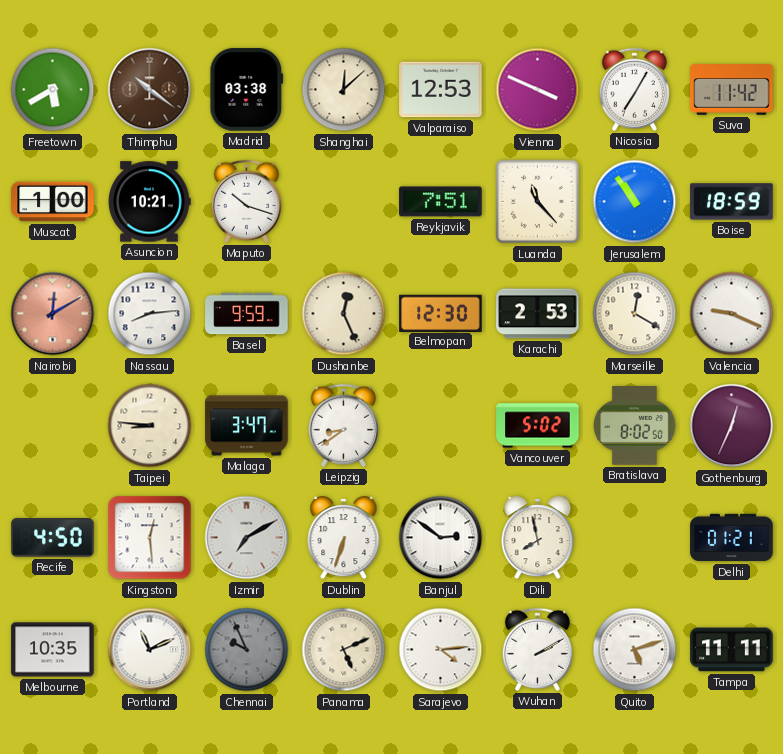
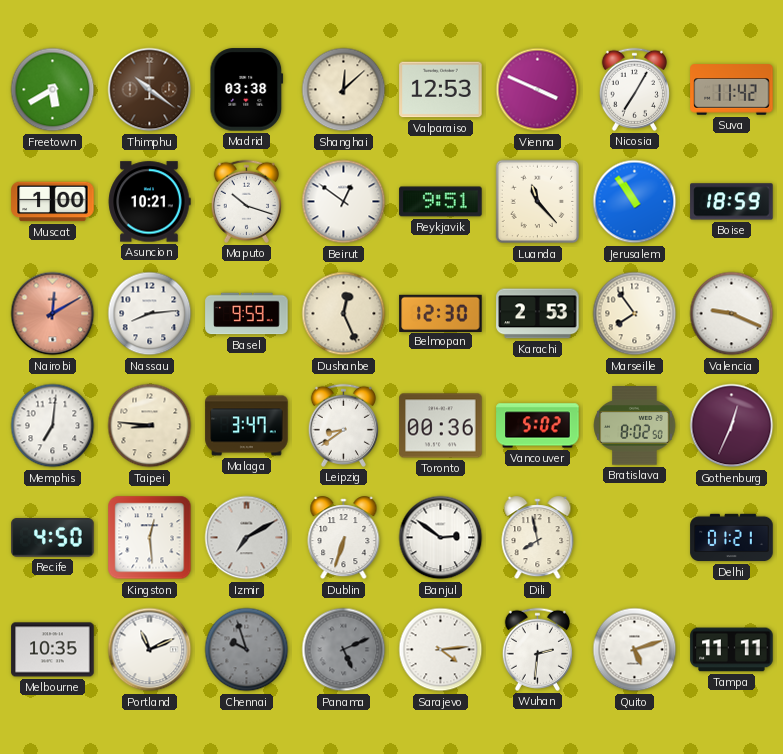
Beirut: none -> 12:51
Reykjavik: 7:51 -> 9:51
Marseille: 12:20 -> 7:54
Memphis: none -> 7:01
Toronto: none -> 00:36
Chennai: 9:56 -> 9:57
Panama dial: cream -> grey
Wuhan: 2:10 -> 2:31
